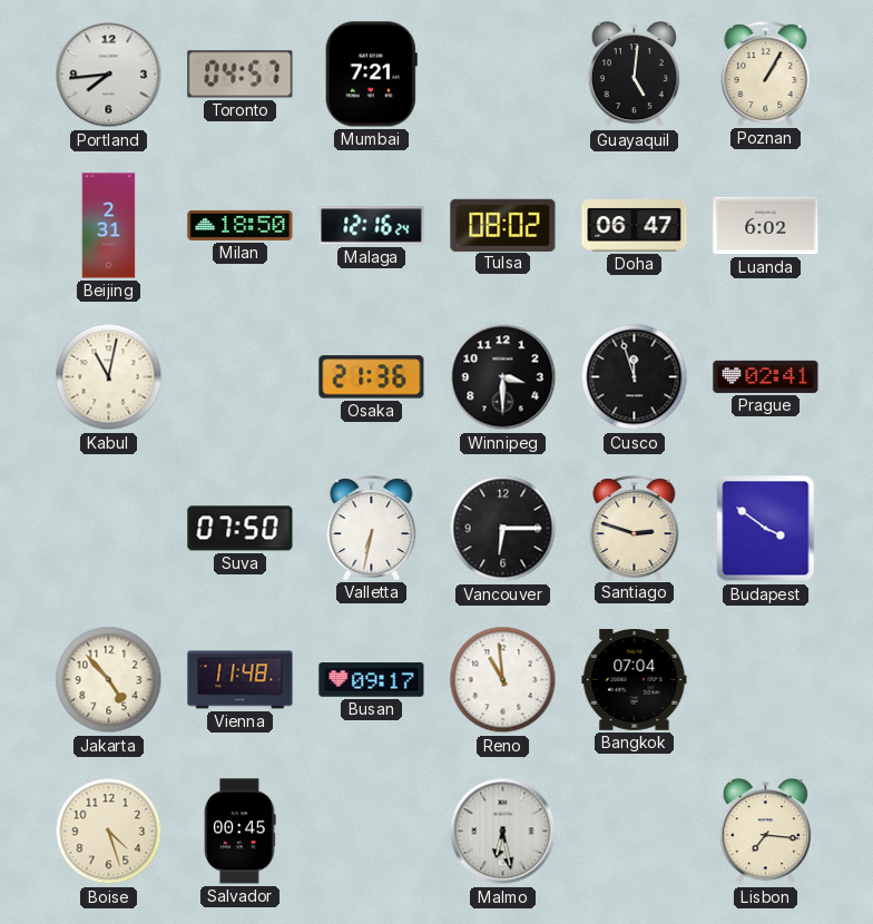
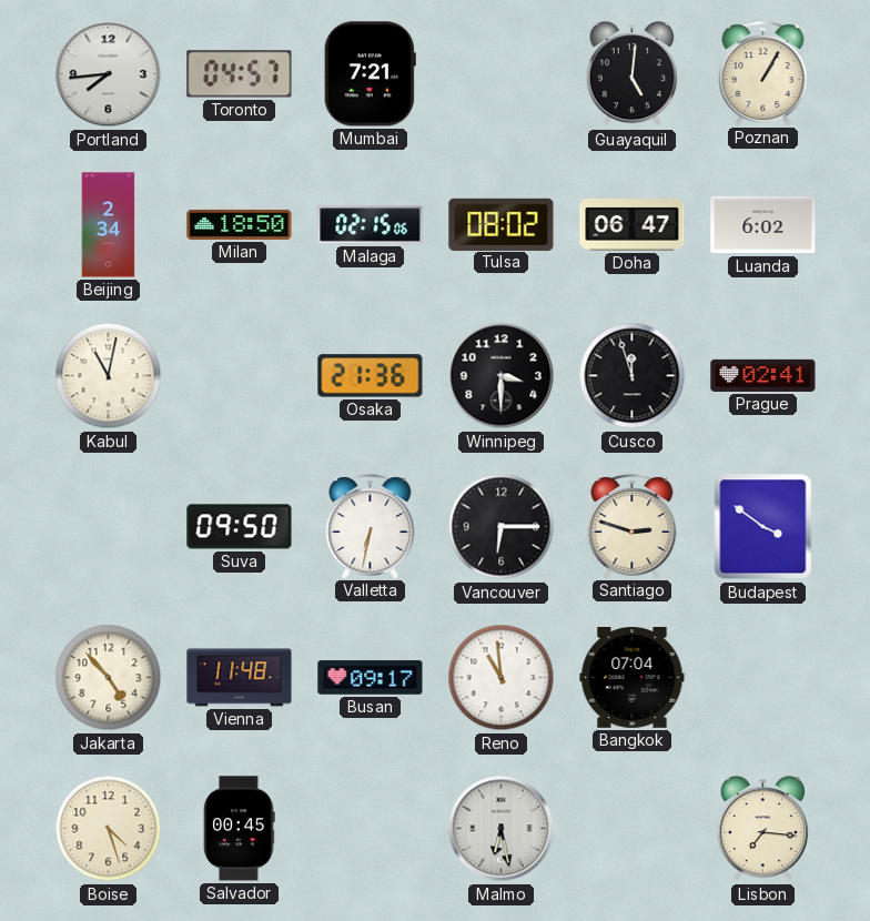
Beijing: 2:31 -> 2:34
Malaga: 12:16 -> 02:15
Suva: 07:50 -> 09:50
